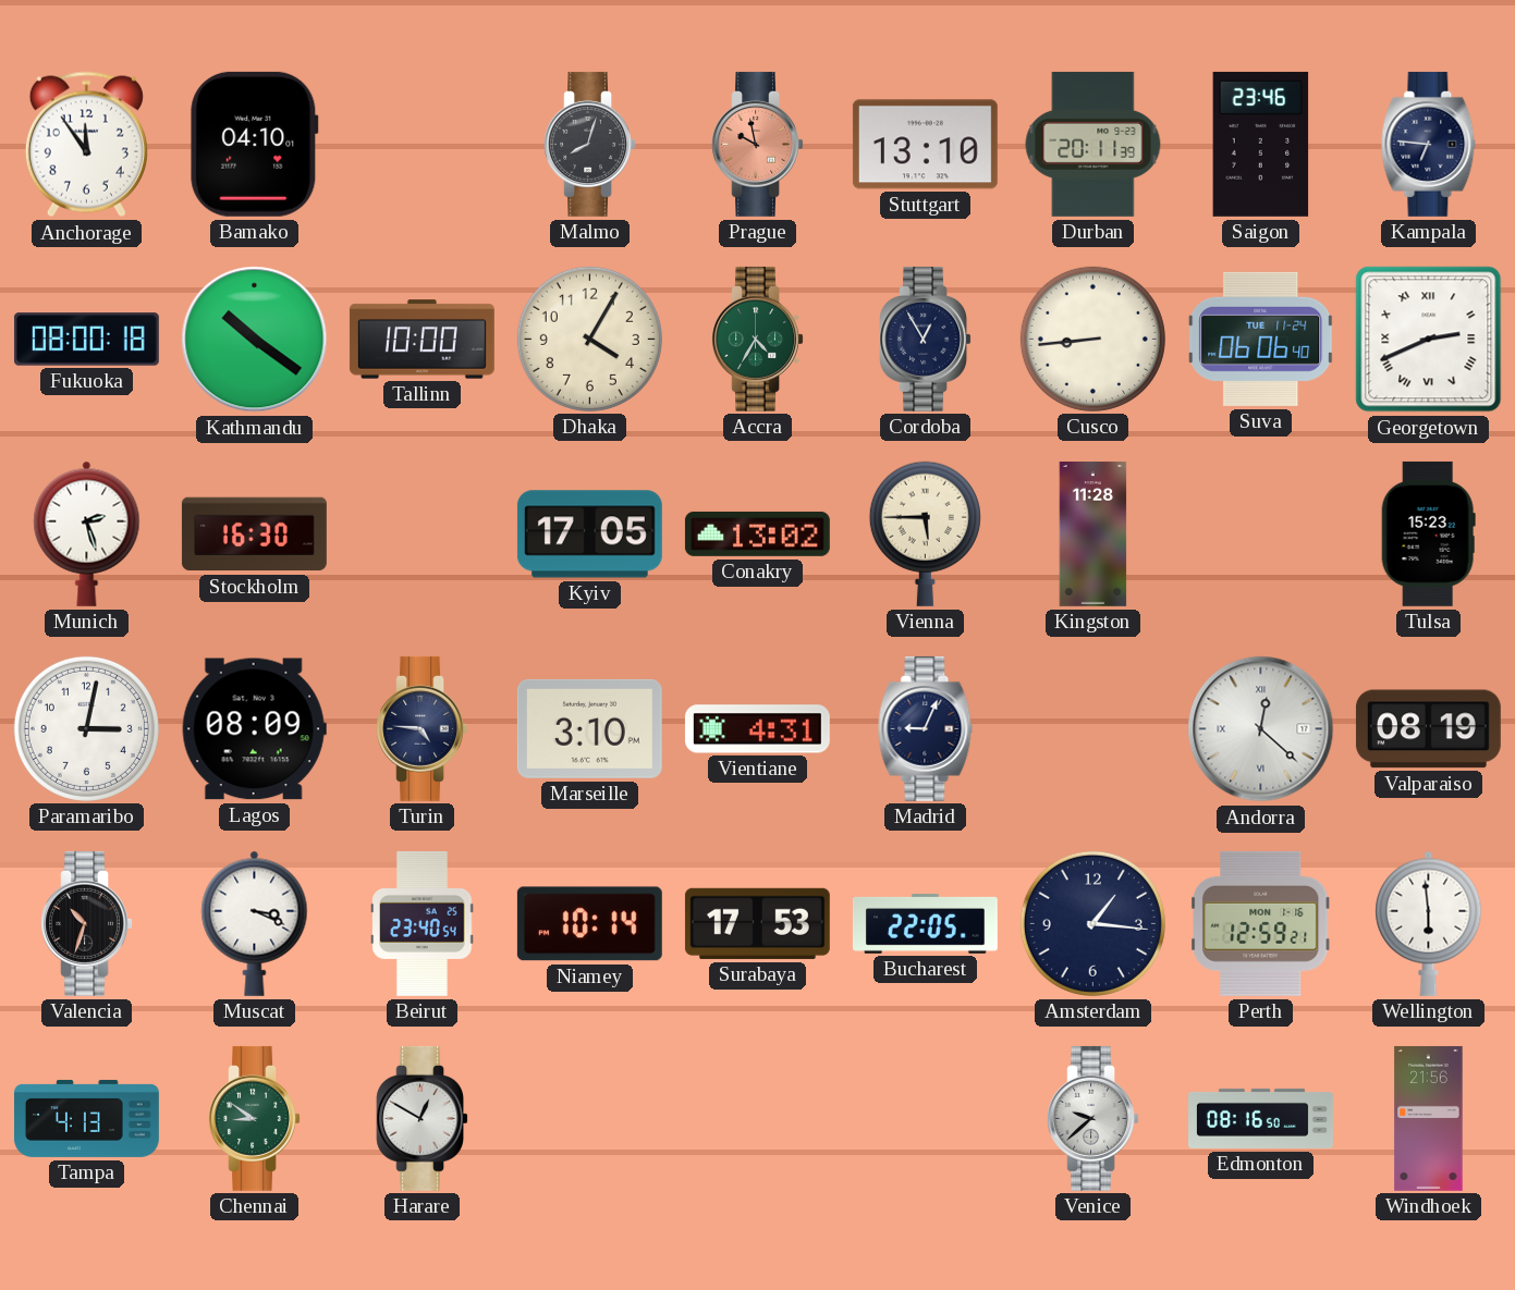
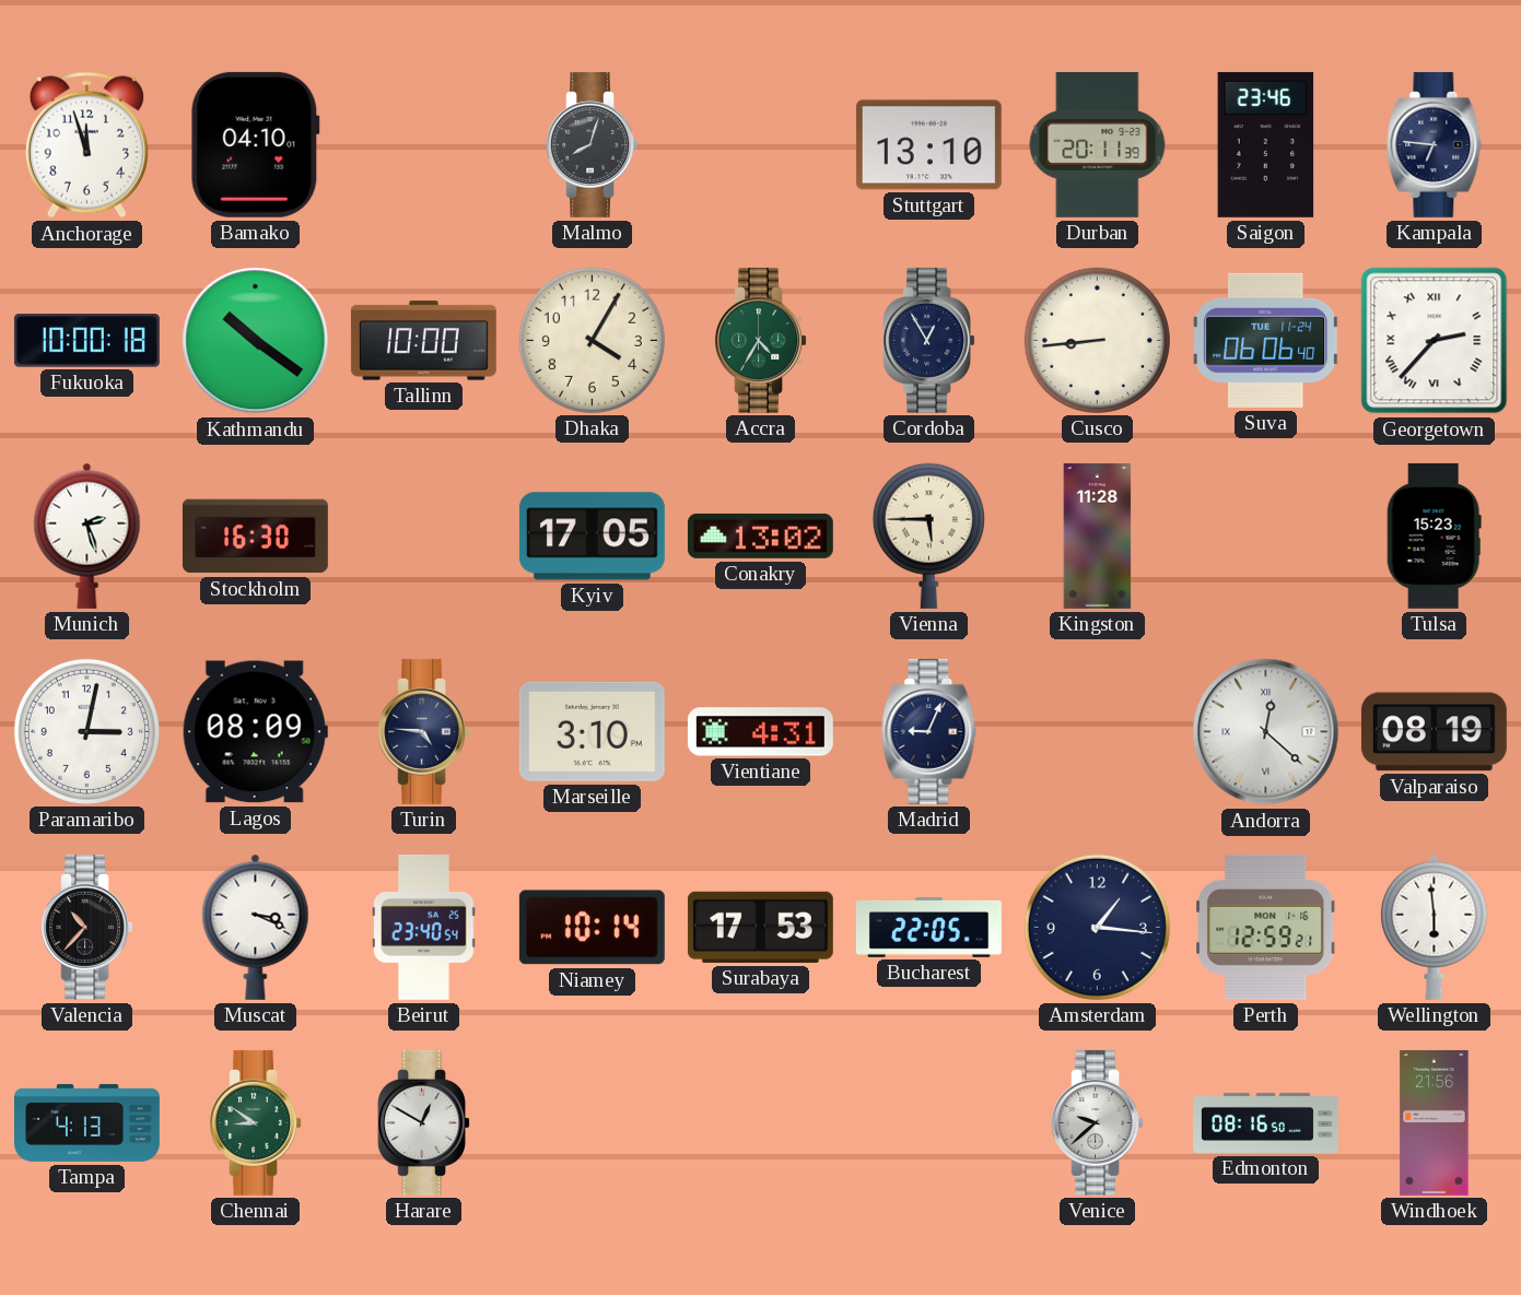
Anchorage: 11:54 -> 11:57
Prague: 9:58 -> none
Fukuoka: 08:00 -> 10:00
Georgetown: 2:41 -> 2:37
Valencia: 10:33 -> 10:37
